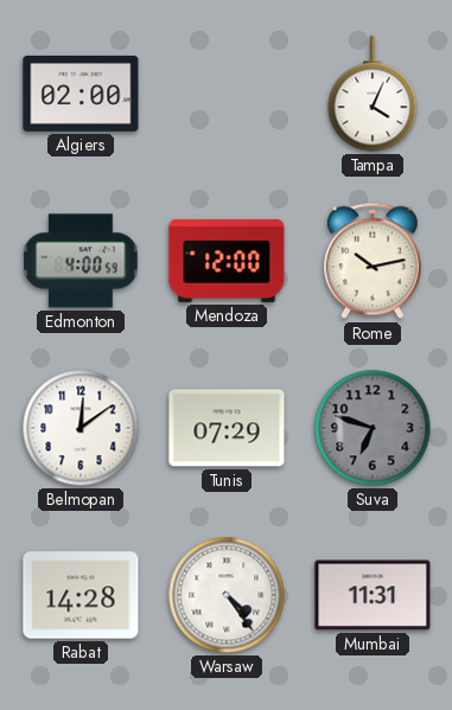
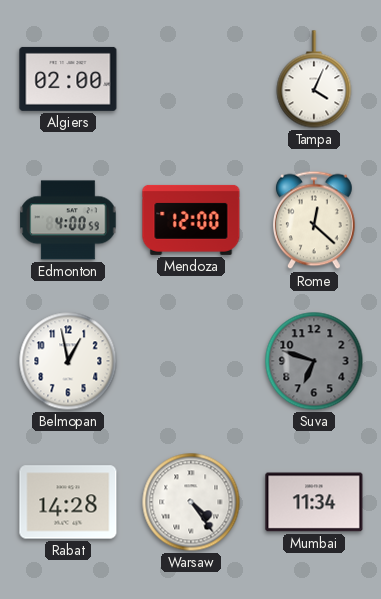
Rome: 10:13 -> 12:22
Belmopan: 12:09 -> 12:58
Tunis: 07:29 -> none
Mumbai: 11:31 -> 11:34
